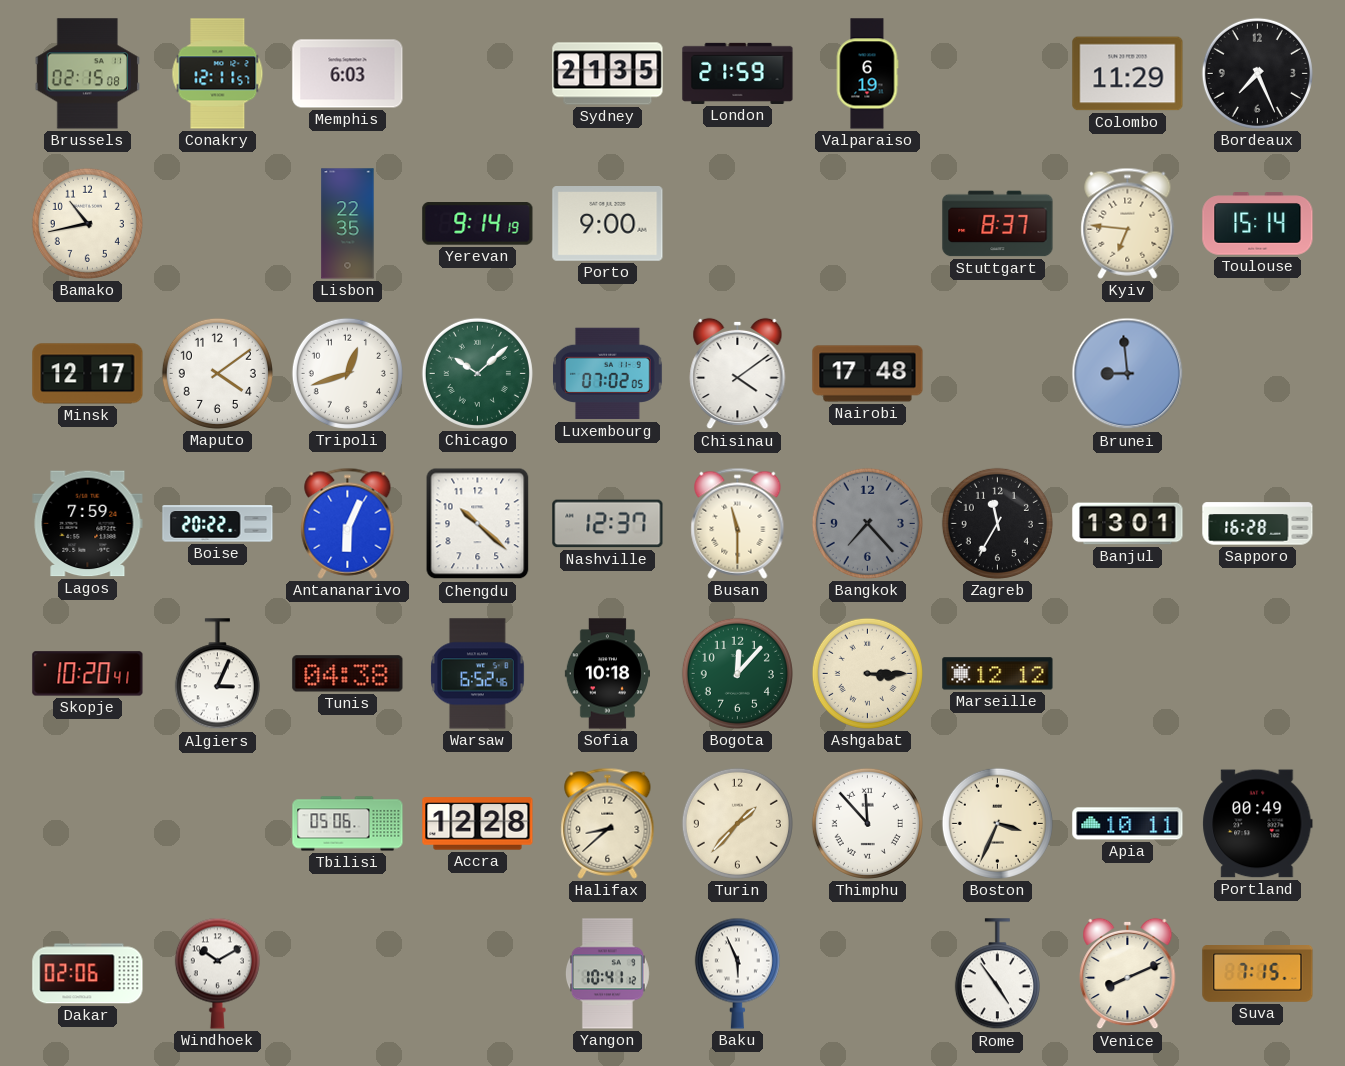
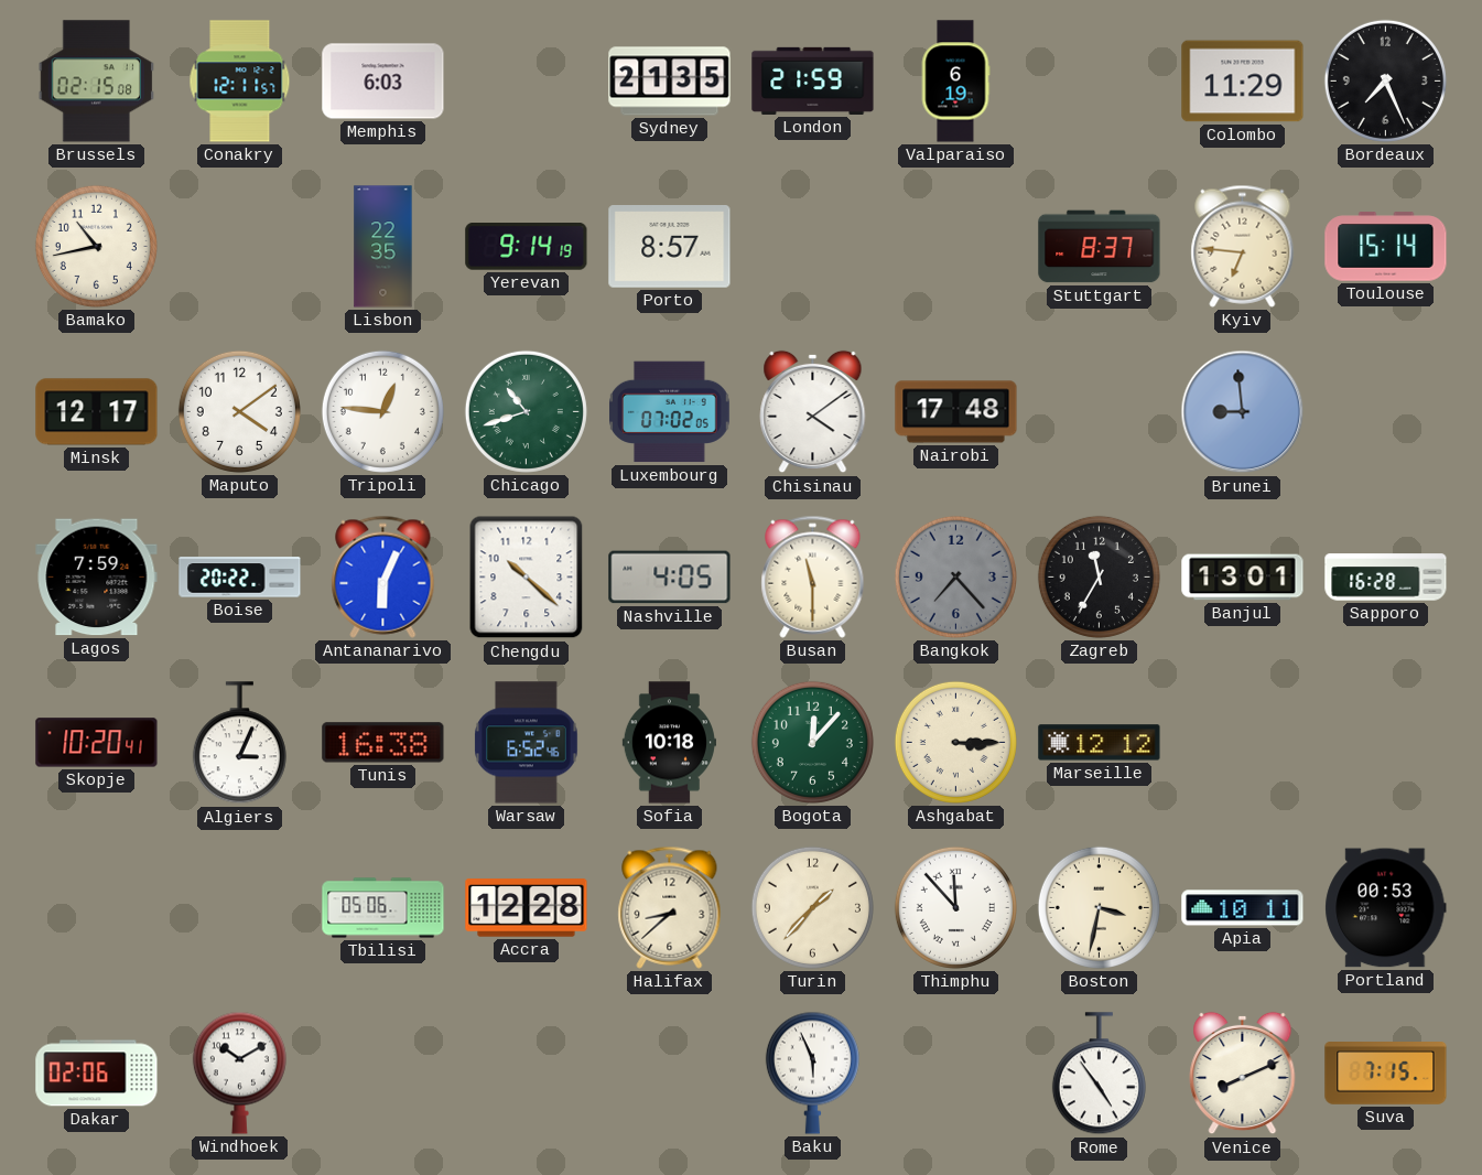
Porto: 9:00 -> 8:57
Tripoli: 12:42 -> 12:46
Chicago: 10:08 -> 10:42
Nashville: 12:37 -> 4:05
Tunis: 04:38 -> 16:38
Boston: 3:34 -> 3:32
Portland: 00:49 -> 00:53
Yangon: 10:41 -> none
